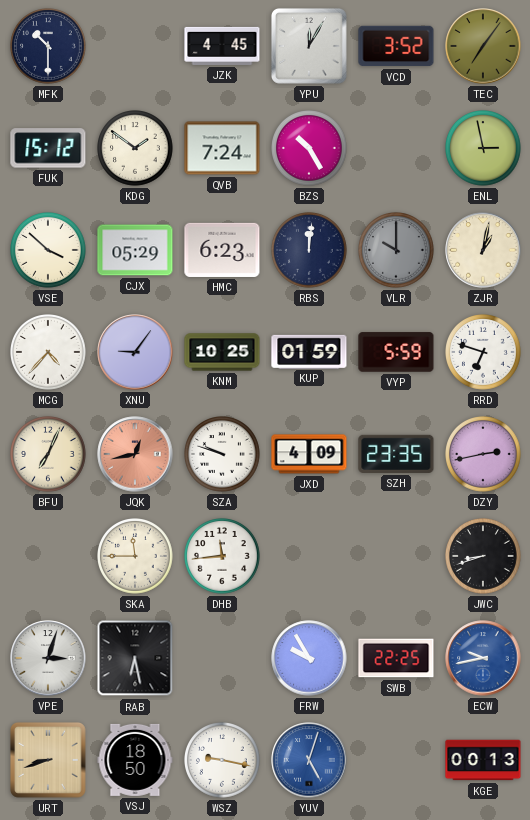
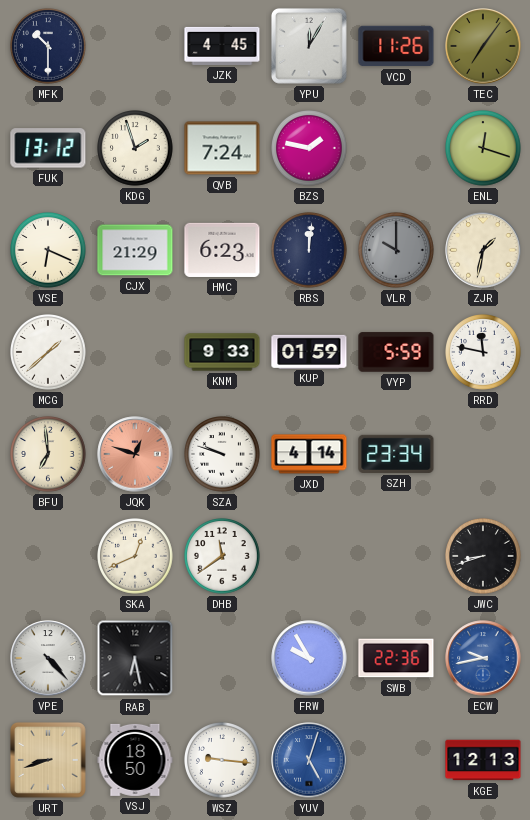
VCD: 3:52 -> 11:26
FUK: 15:12 -> 13:12
KDG: 1:51 -> 1:57
BZS: 10:25 -> 1:47
ENL: 2:58 -> 12:18
VSE: 3:52 -> 6:19
CJX: 05:29 -> 21:29
ZJR: 1:02 -> 1:32
MCG: 4:37 -> 1:38
XNU: 9:06 -> none
KNM: 10:25 -> 9:33
RRD: 6:48 -> 11:47
BFU: 7:04 -> 6:59
JQK: 12:43 -> 12:48
JXD: 4:09 -> 4:14
SZH: 23:35 -> 23:34
DZY: 2:43 -> none
SKA: 11:45 -> 12:41
DHB: 11:44 -> 11:39
VPE: 3:03 -> 4:23
SWB: 22:25 -> 22:36
WSZ: 9:17 -> 9:16
KGE: 00:13 -> 12:13
